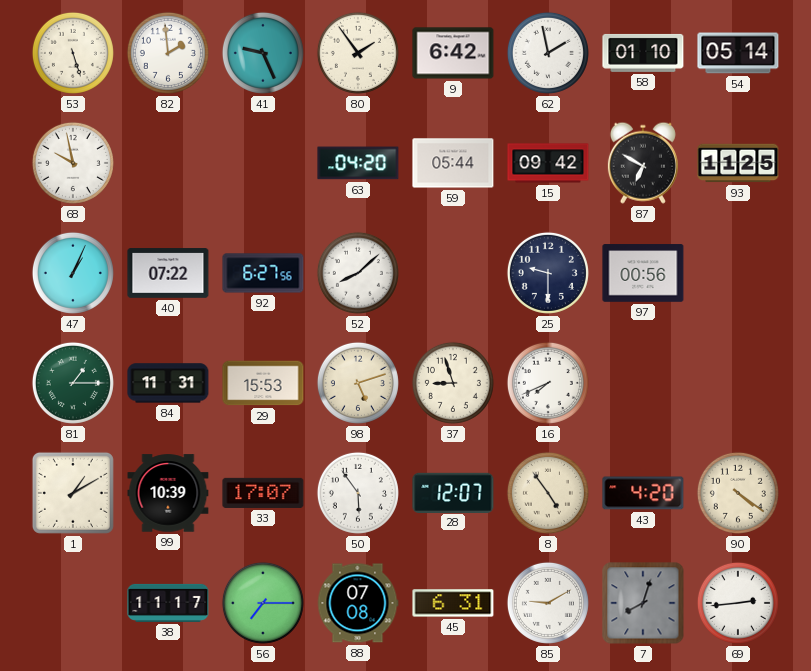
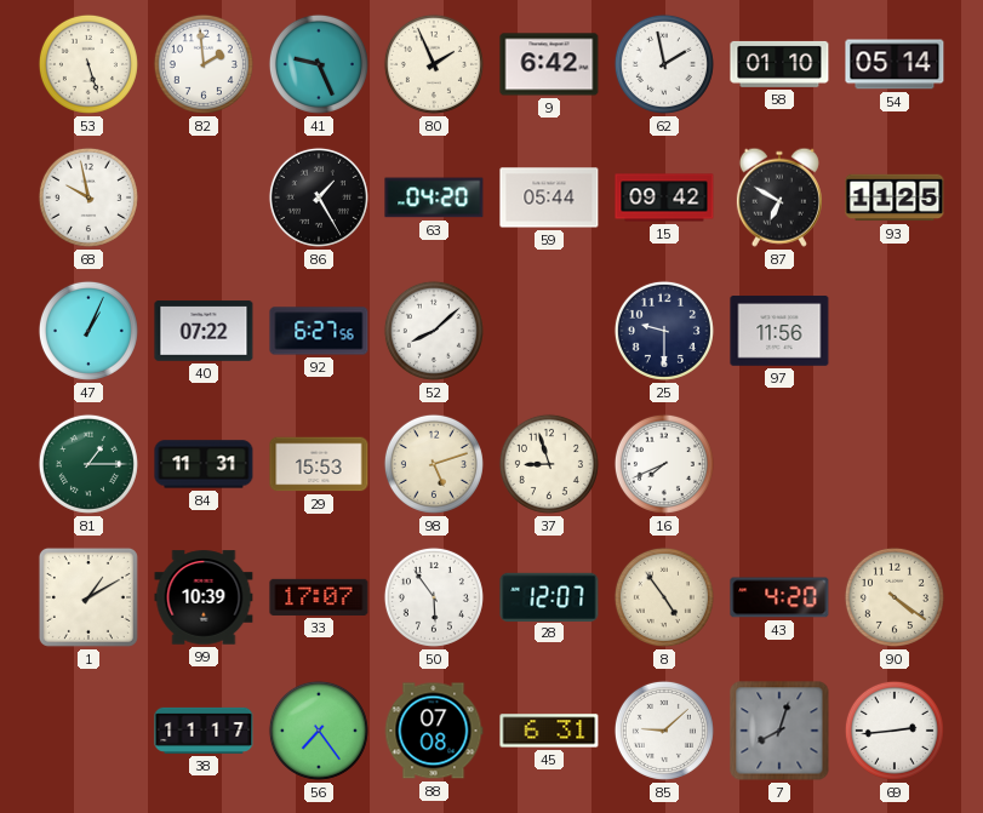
80: 1:54 -> 1:56
86: none -> 1:25
97: 00:56 -> 11:56
56: 7:15 -> 7:24
85: 9:10 -> 9:08
